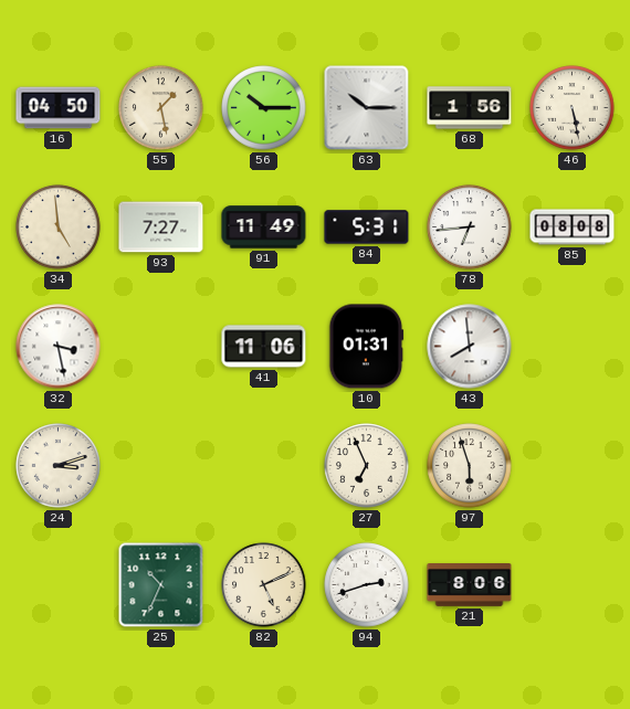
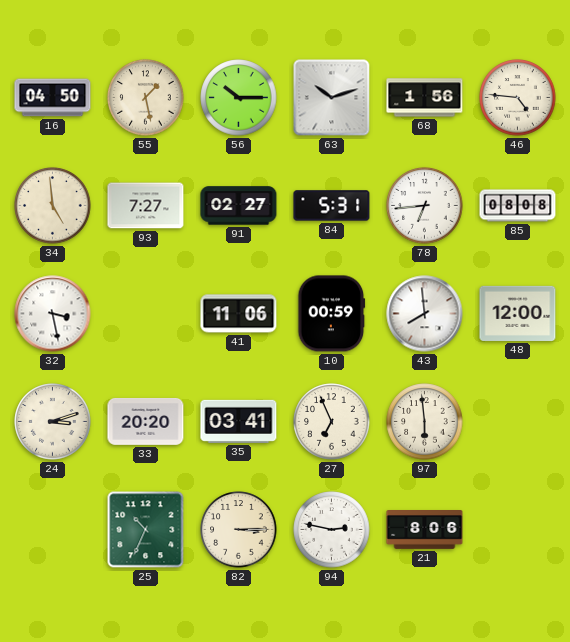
63: 10:15 -> 10:12
46: 5:28 -> 4:46
91: 11:49 -> 02:27
10: 01:31 -> 00:59
48: none -> 12:00
33: none -> 20:20
35: none -> 03:41
97: 5:57 -> 5:59
82: 5:11 -> 3:15
94: 2:42 -> 2:47
